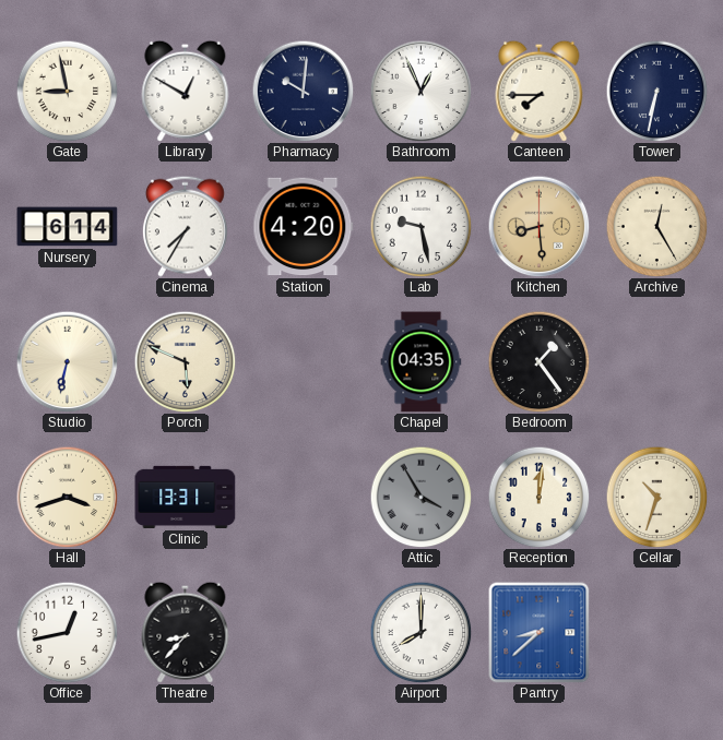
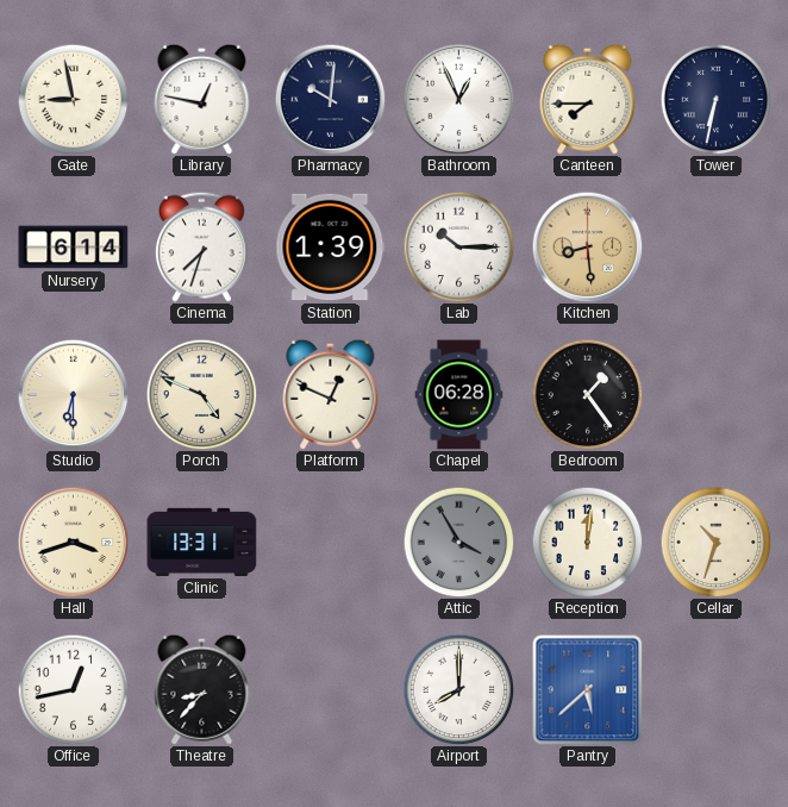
Library: 12:50 -> 12:47
Cinema: 7:35 -> 7:33
Station: 4:20 -> 1:39
Lab: 9:28 -> 10:15
Archive: 12:25 -> none
Studio: 6:32 -> 6:30
Porch: 5:49 -> 4:49
Platform: none -> 12:49
Chapel: 04:35 -> 06:28
Pantry: 8:38 -> 5:38
